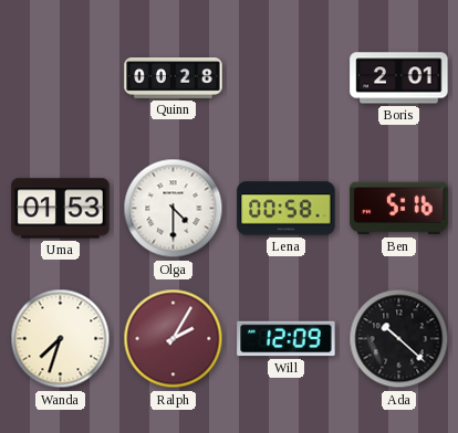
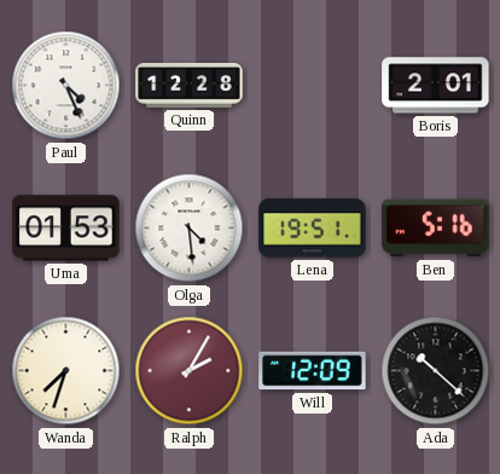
Paul: none -> 4:26
Quinn: 00:28 -> 12:28
Olga: 4:30 -> 4:29
Lena: 00:58 -> 19:51
